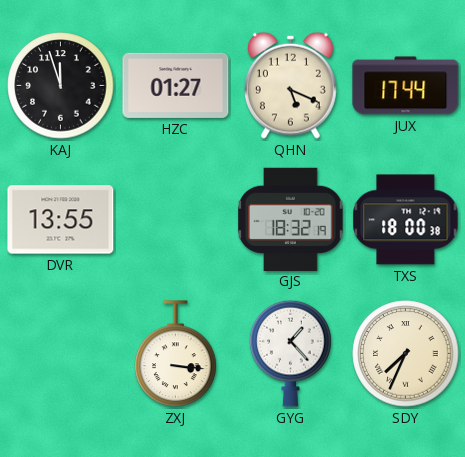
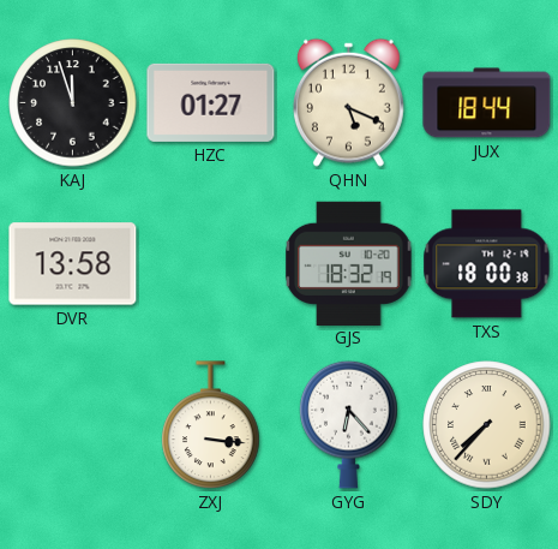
JUX: 17:44 -> 18:44
DVR: 13:55 -> 13:58
GYG: 1:23 -> 6:23
SDY: 7:34 -> 7:37
